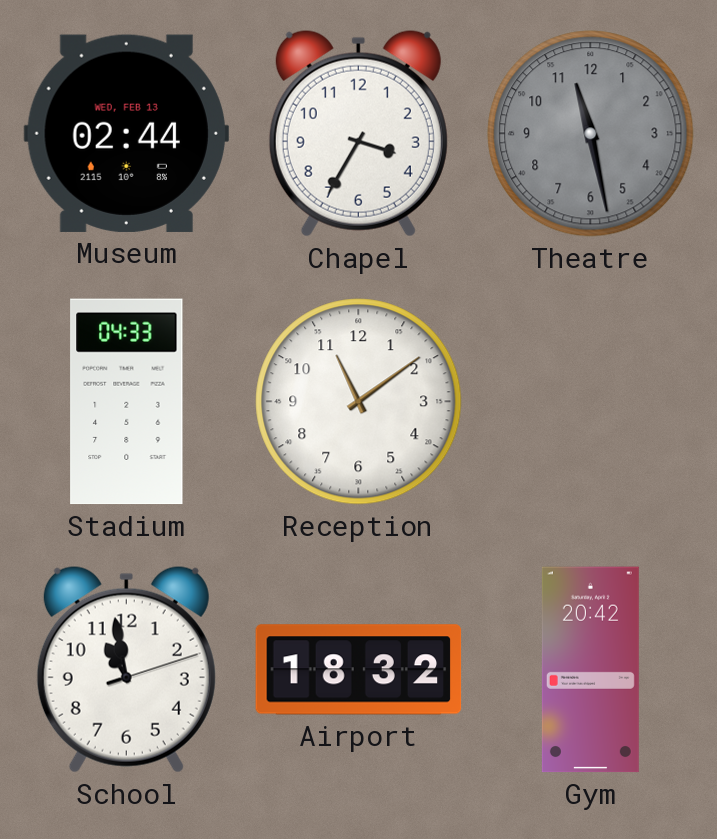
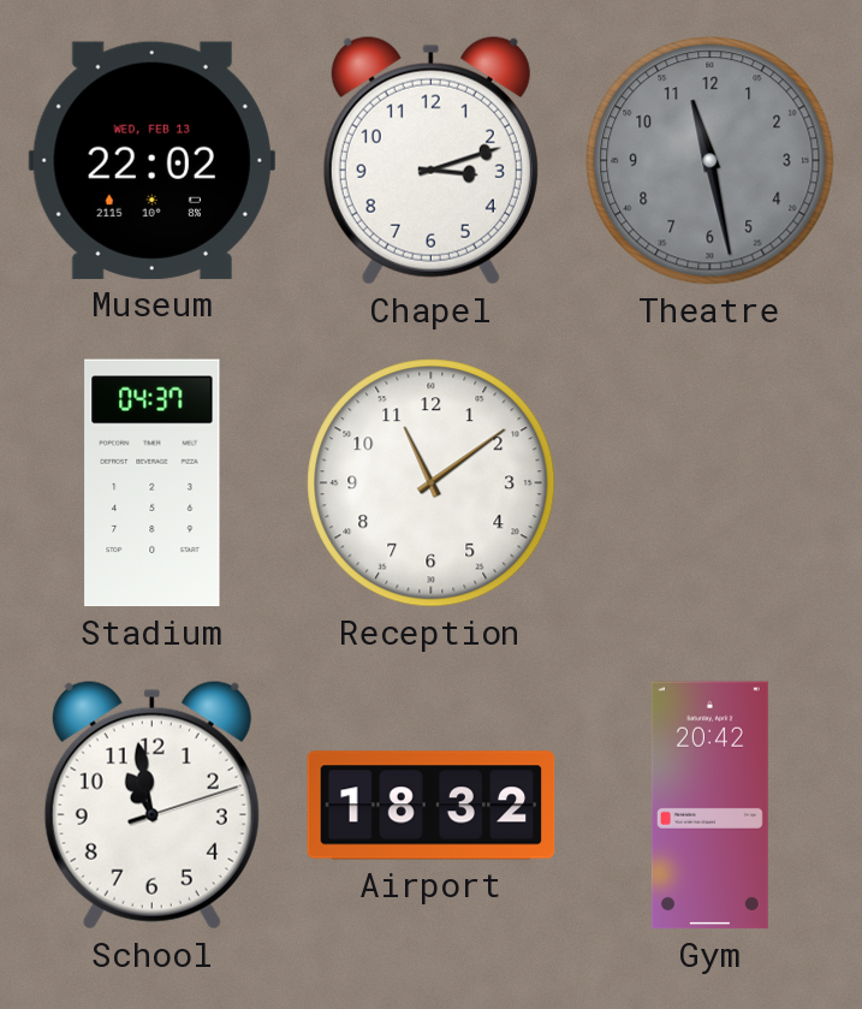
Museum: 02:44 -> 22:02
Chapel: 3:35 -> 3:12
Stadium: 04:33 -> 04:37
